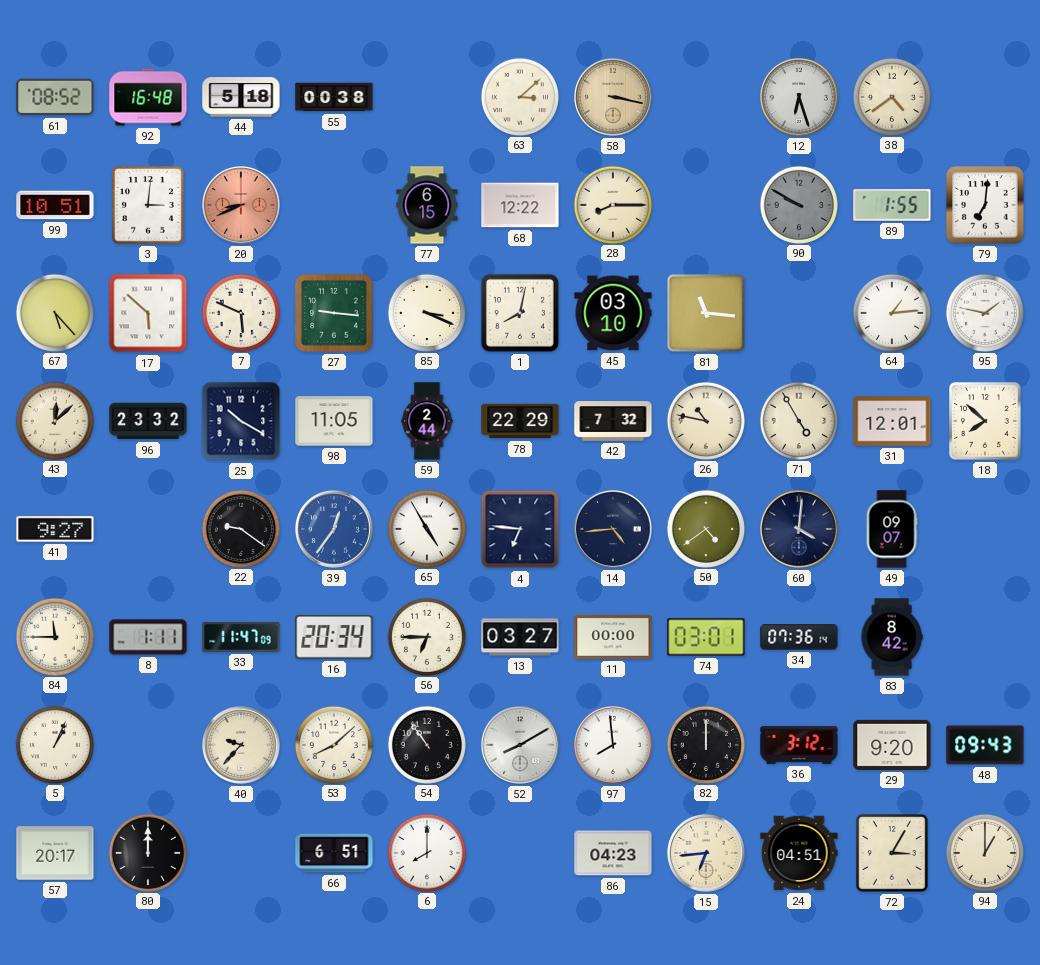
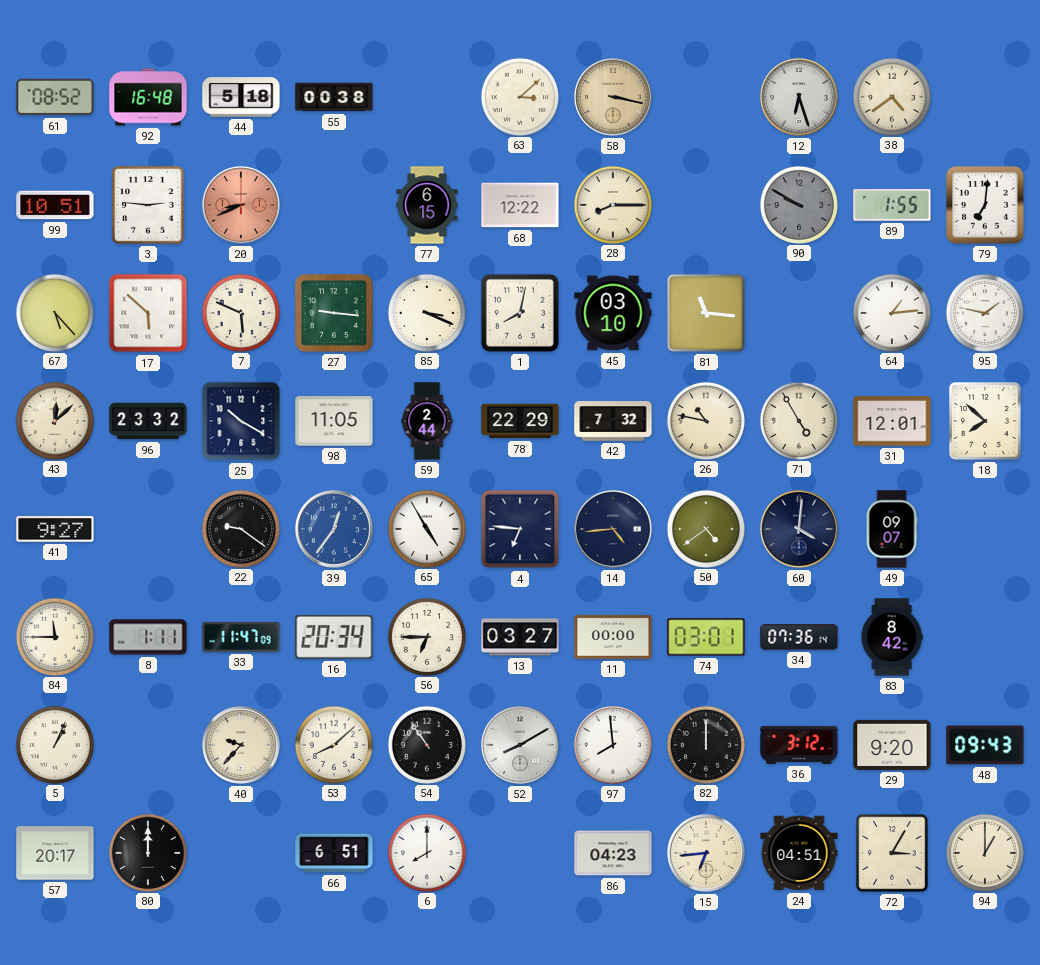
3: 3:01 -> 2:46
